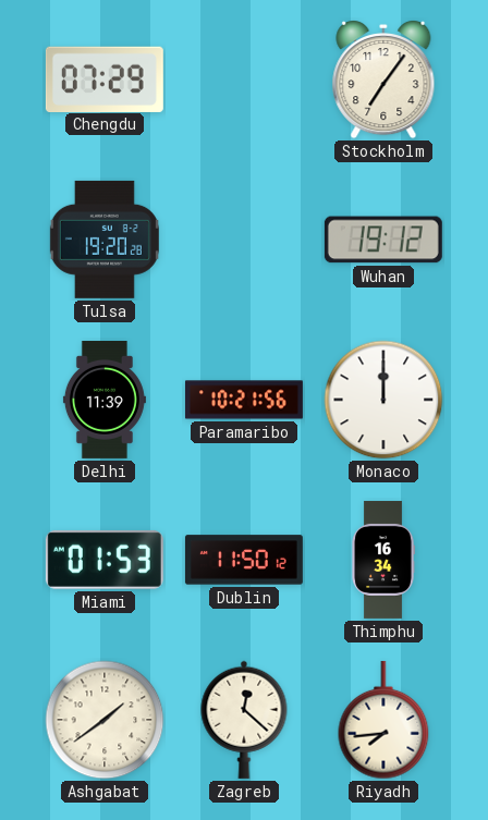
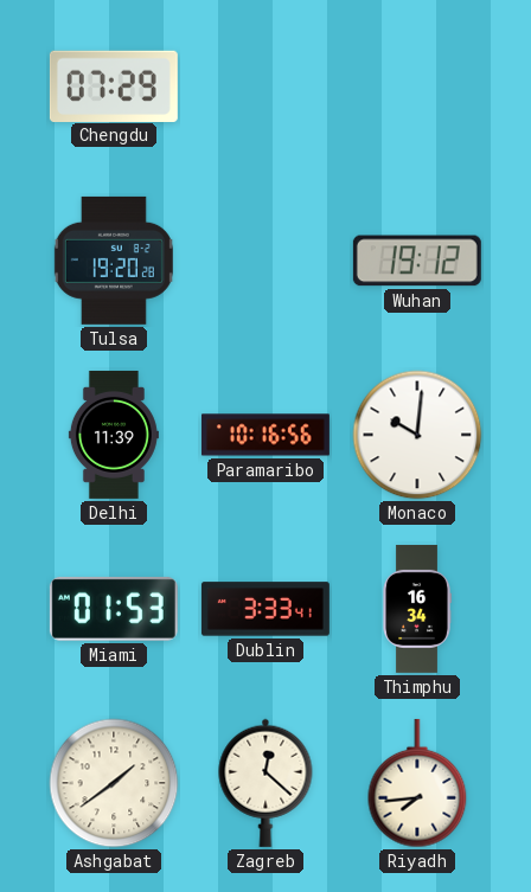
Stockholm: 7:06 -> none
Paramaribo: 10:21 -> 10:16
Monaco: 12:00 -> 10:01
Dublin: 11:50 -> 3:33
